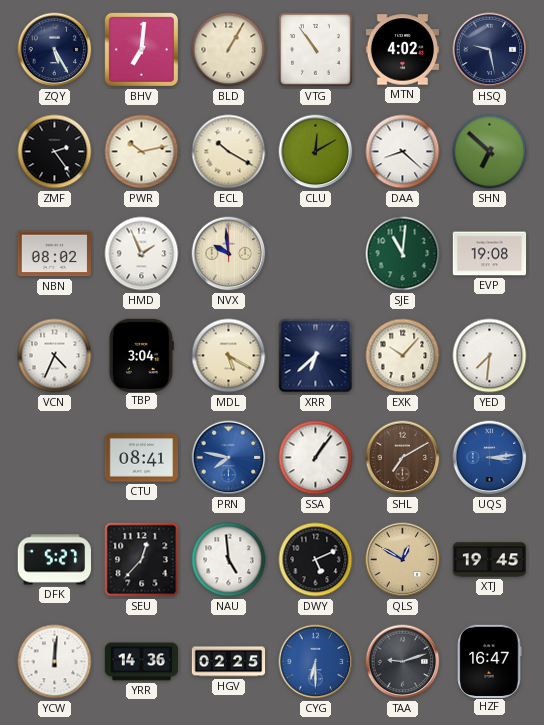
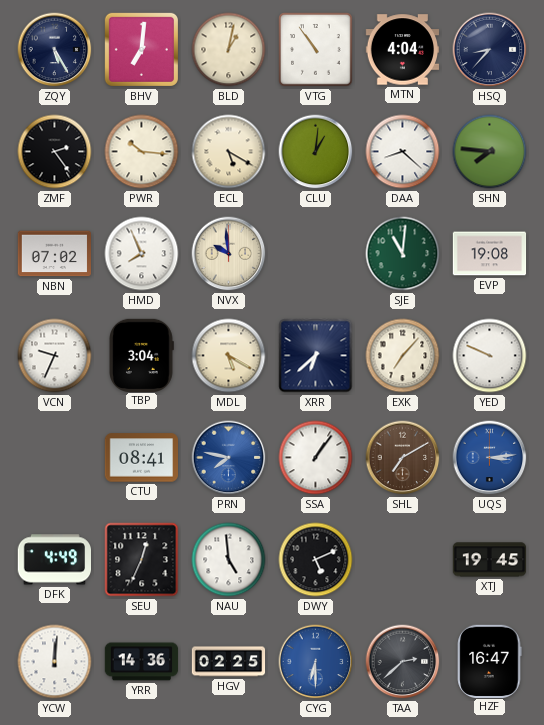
BLD: 1:05 -> 1:02
MTN: 4:02 -> 4:04
HSQ: 9:28 -> 8:37
PWR: 10:13 -> 10:16
ECL: 10:20 -> 5:20
CLU: 12:10 -> 1:01
SHN: 6:52 -> 7:46
NBN: 08:02 -> 07:02
HMD: 1:56 -> 7:56
VCN: 4:34 -> 9:34
EXK: 10:07 -> 7:07
YED: 7:31 -> 9:49
DFK: 5:27 -> 4:49
SEU: 12:37 -> 12:34
QLS: 12:50 -> none
TAA: 9:12 -> 2:38
